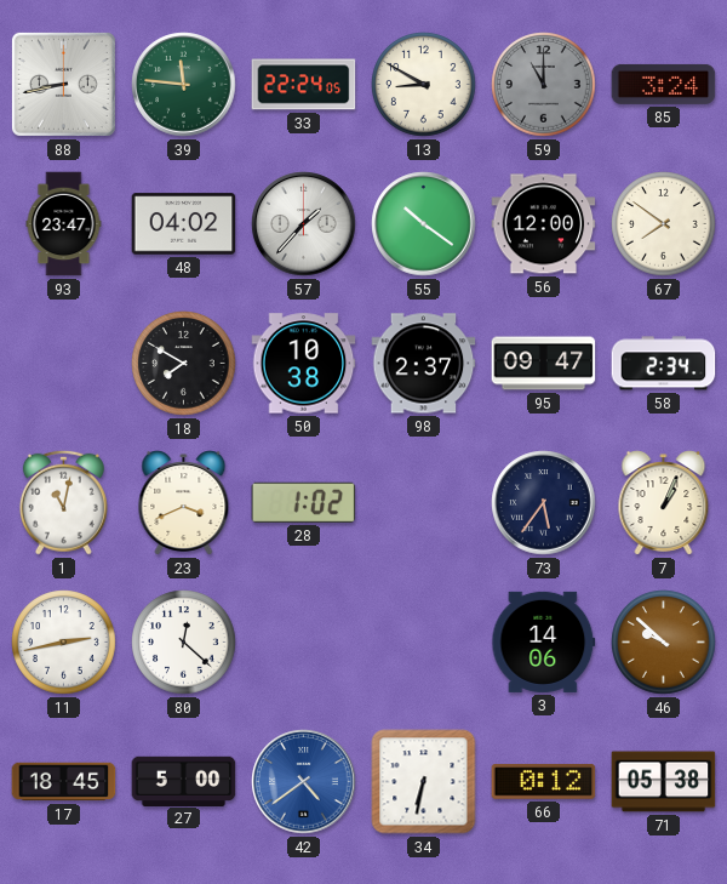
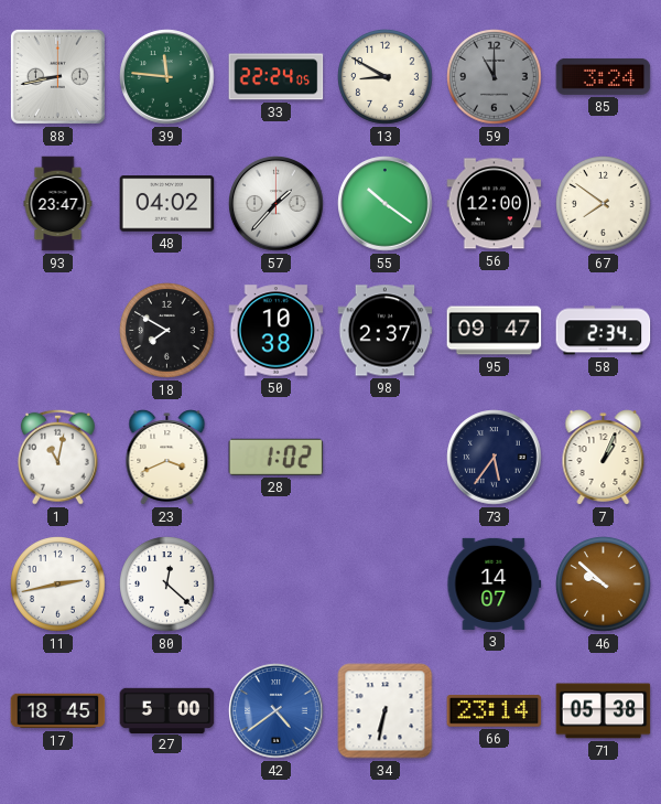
3: 14:06 -> 14:07
66: 0:12 -> 23:14
